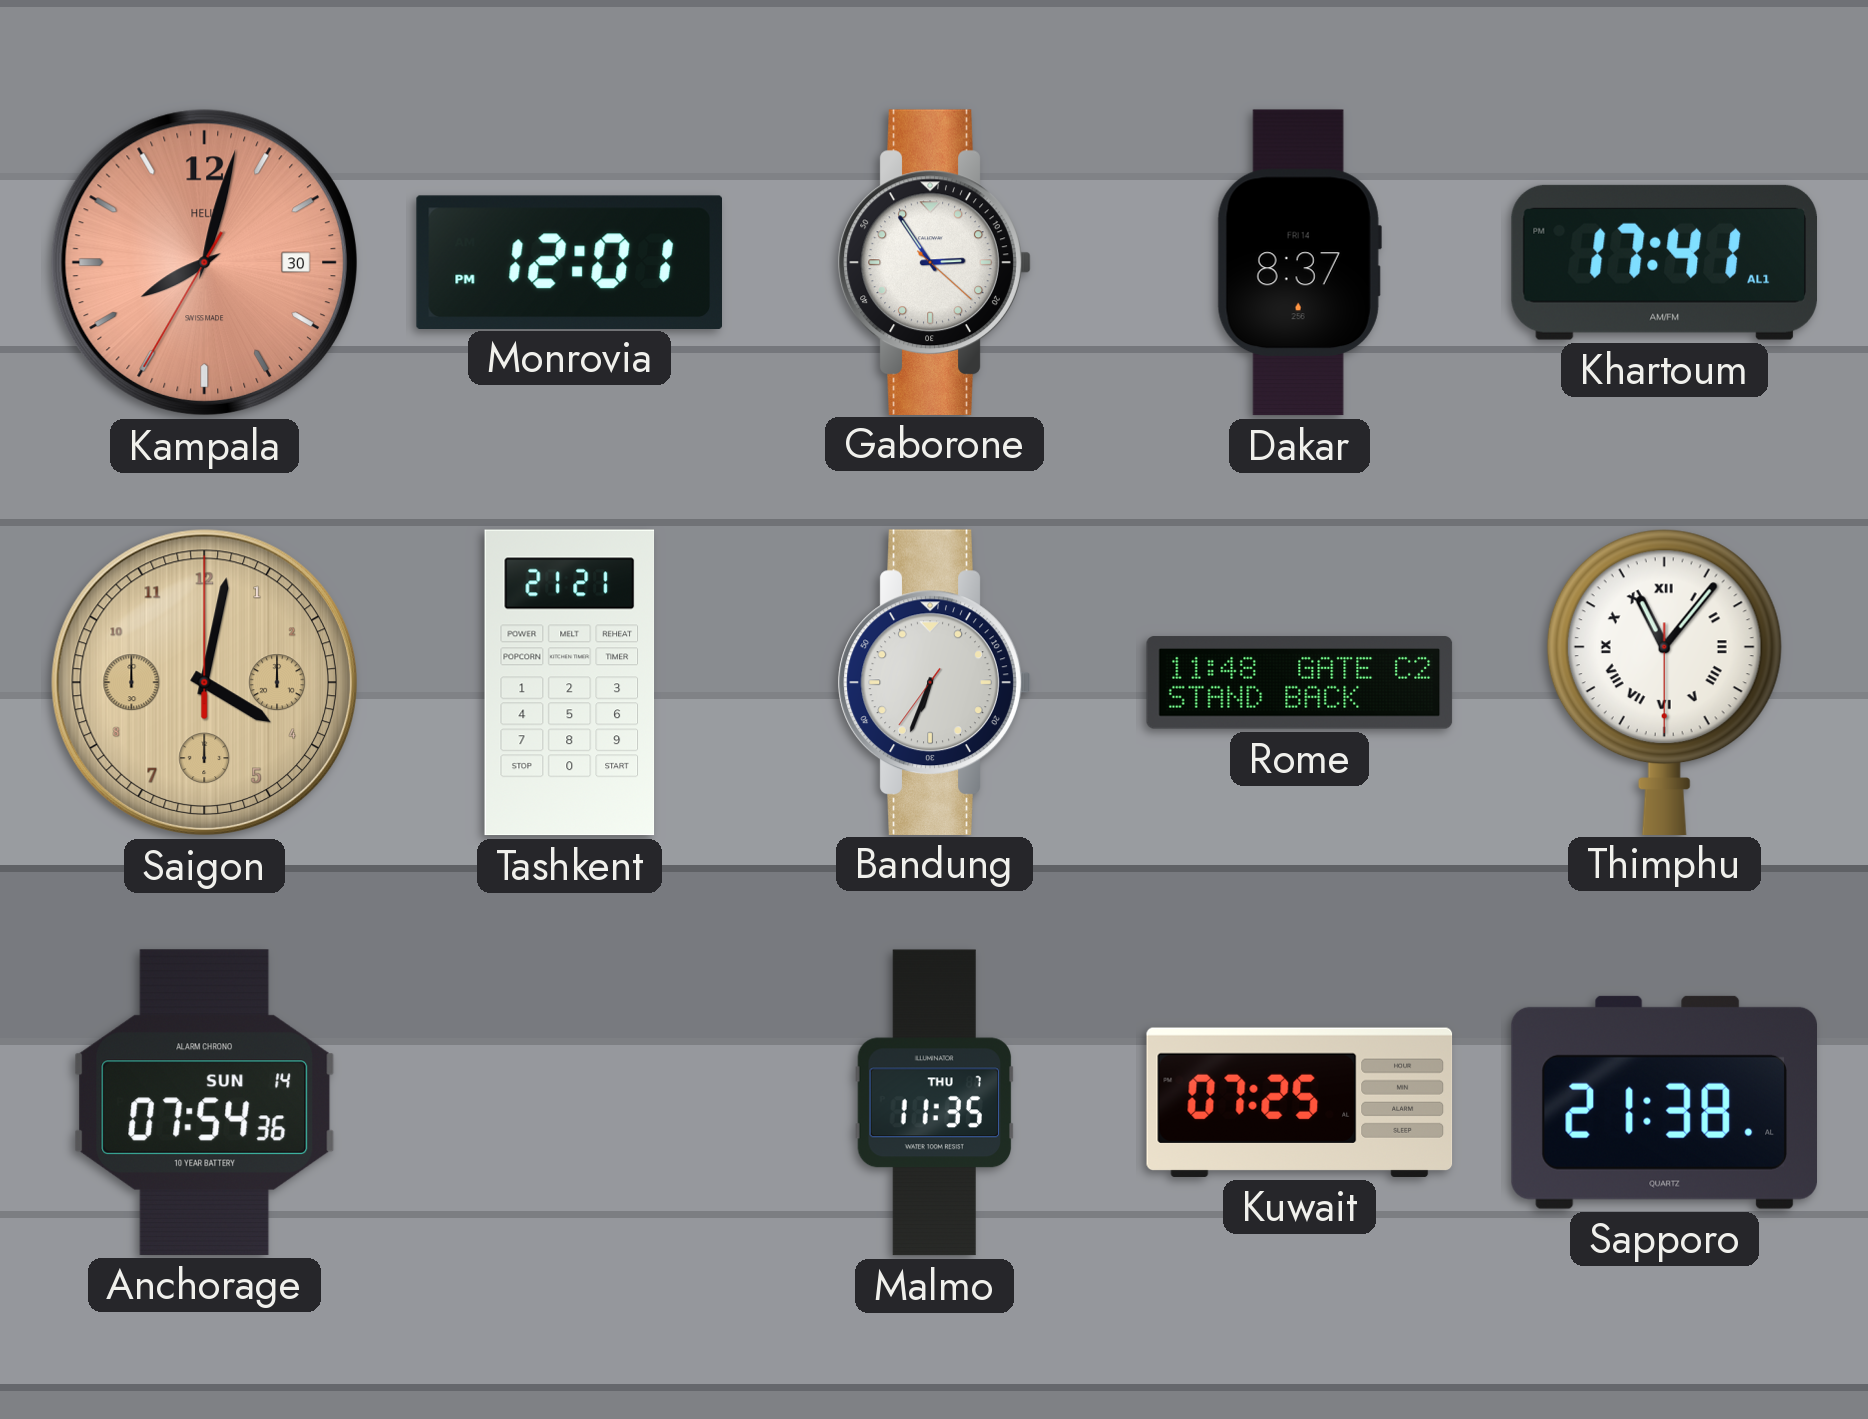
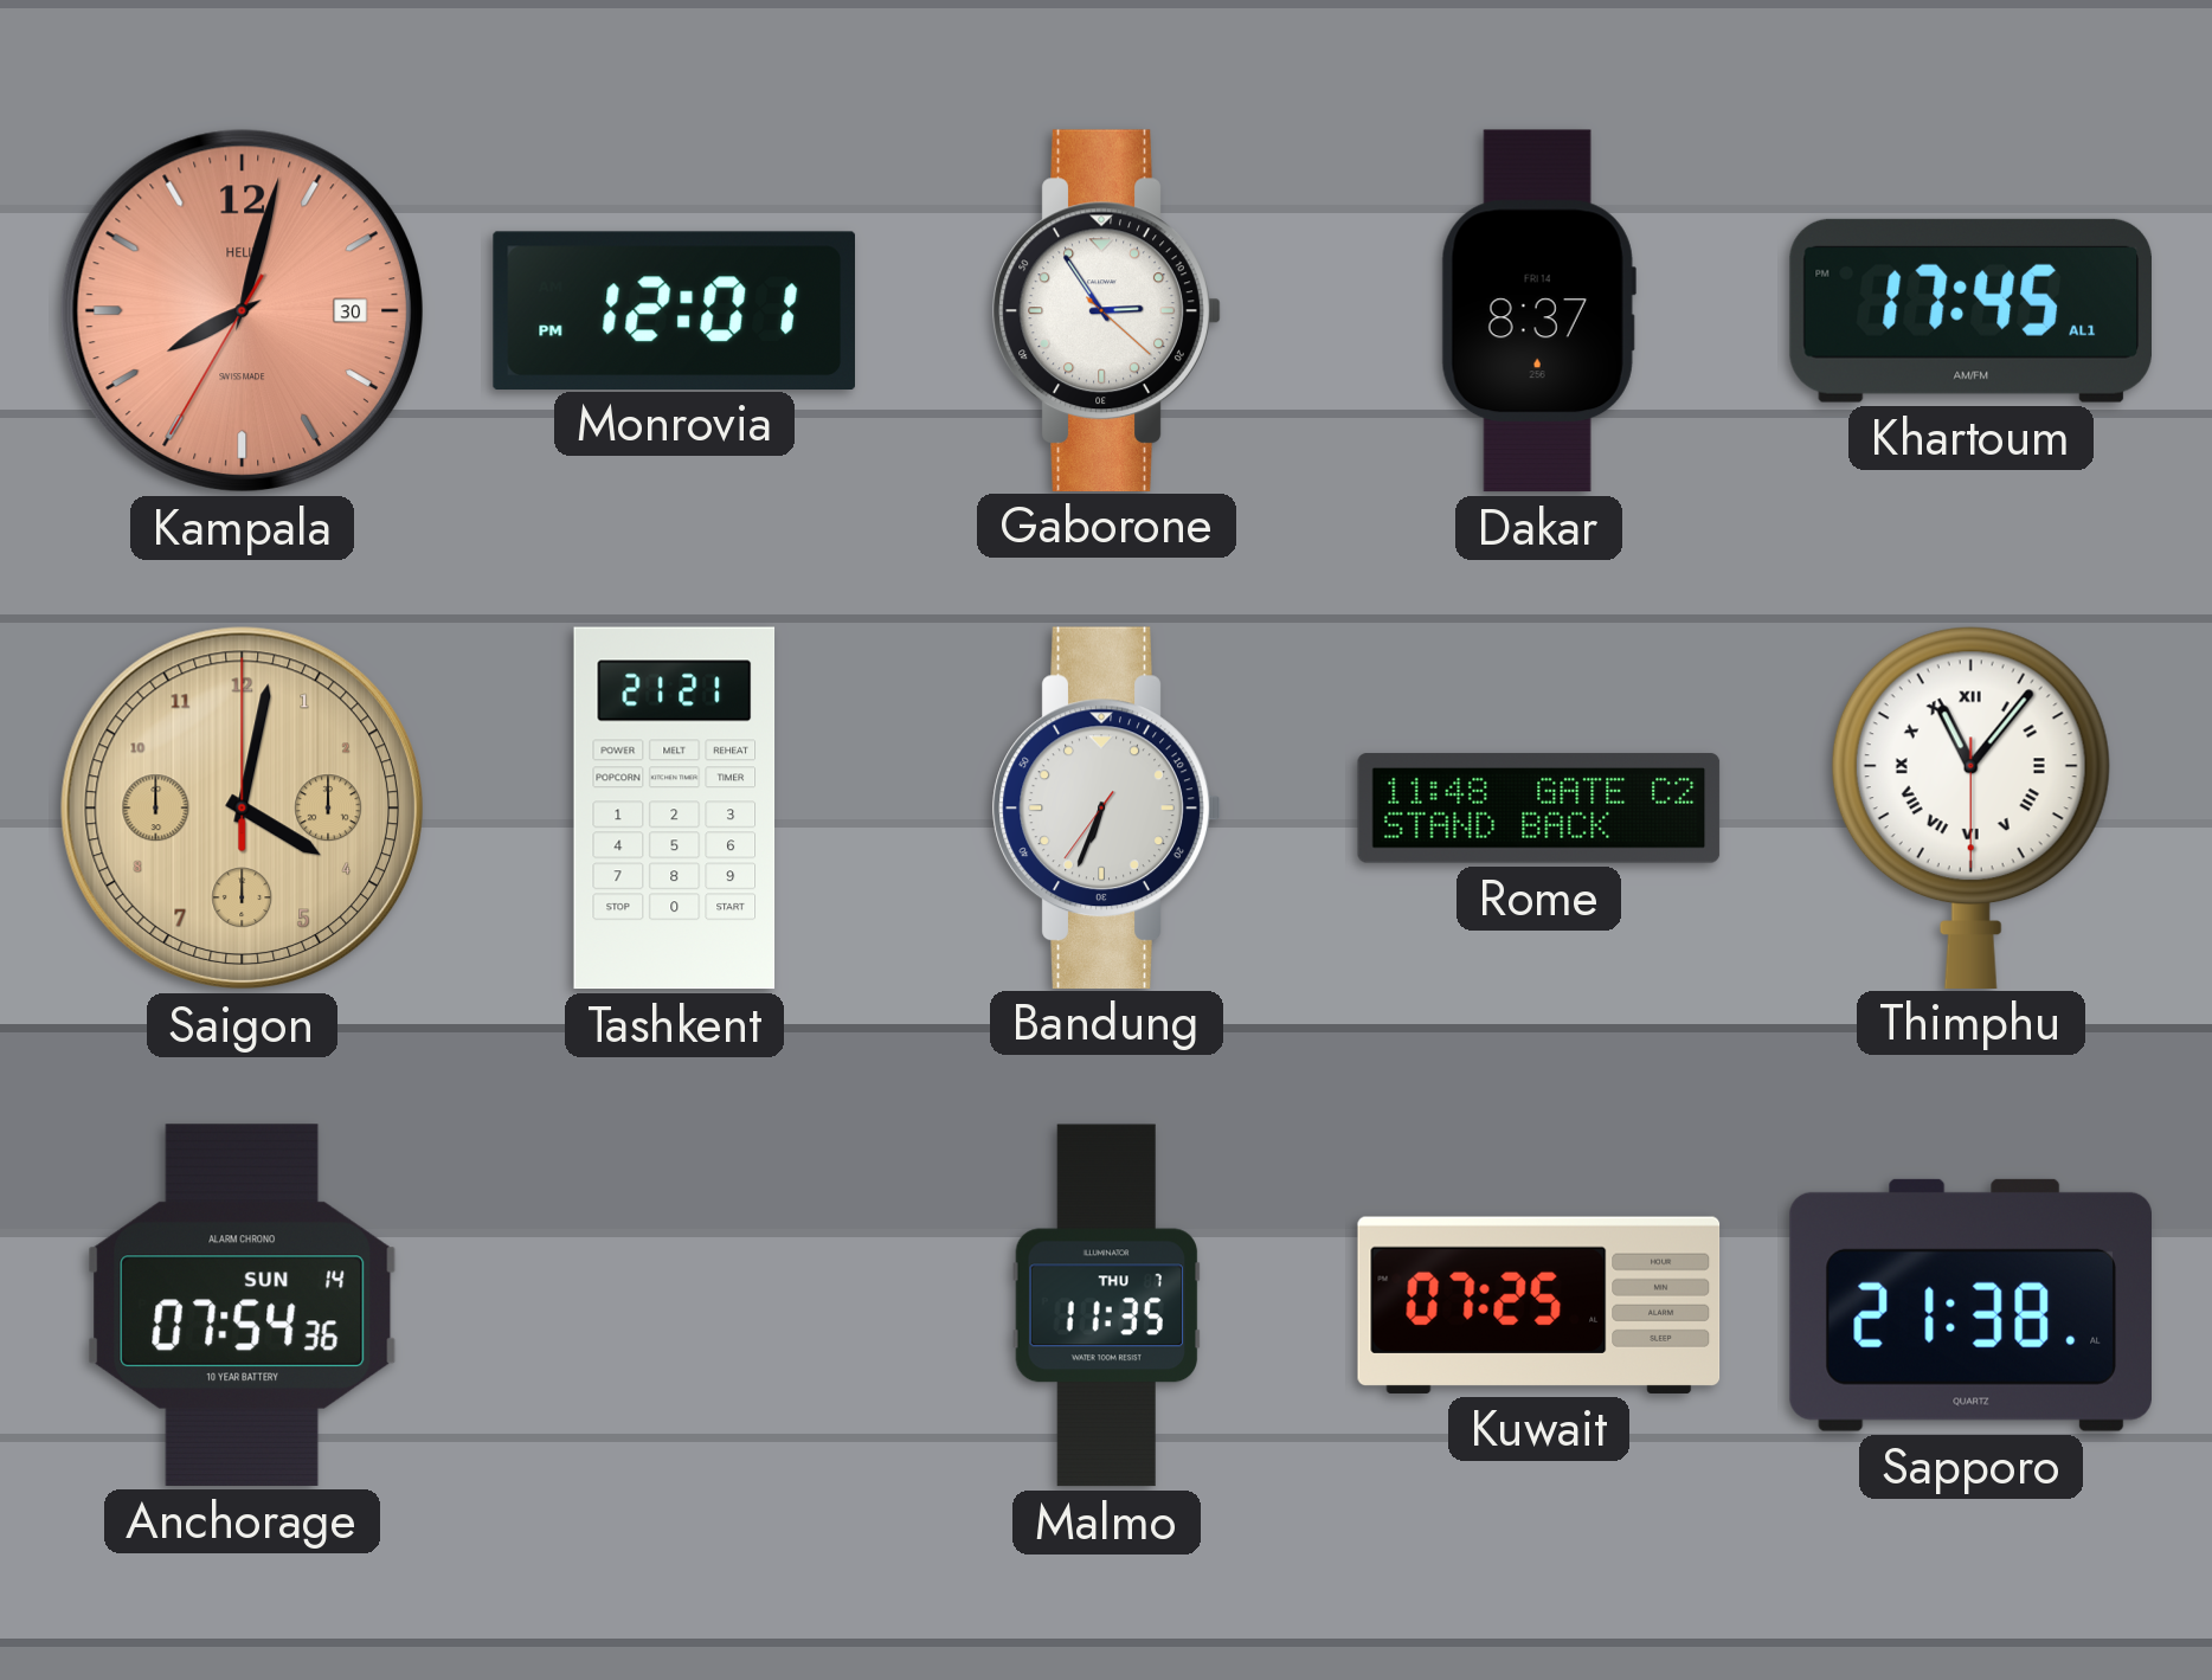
Khartoum: 17:41 -> 17:45
